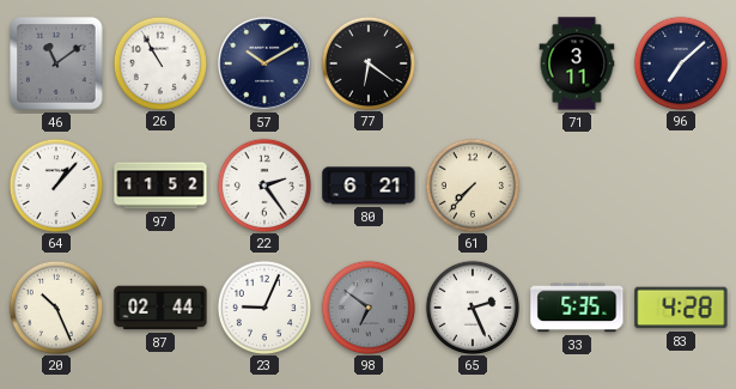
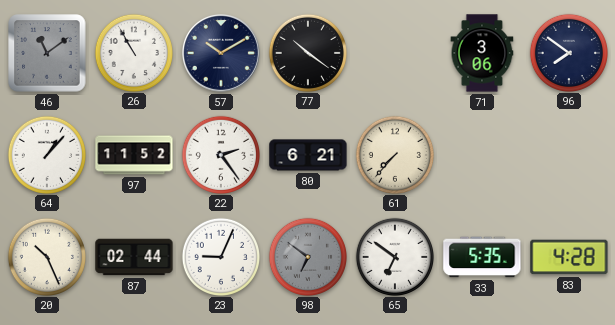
77: 6:21 -> 10:21
71: 3:11 -> 3:06
96: 7:08 -> 7:51
65: 2:26 -> 6:51
